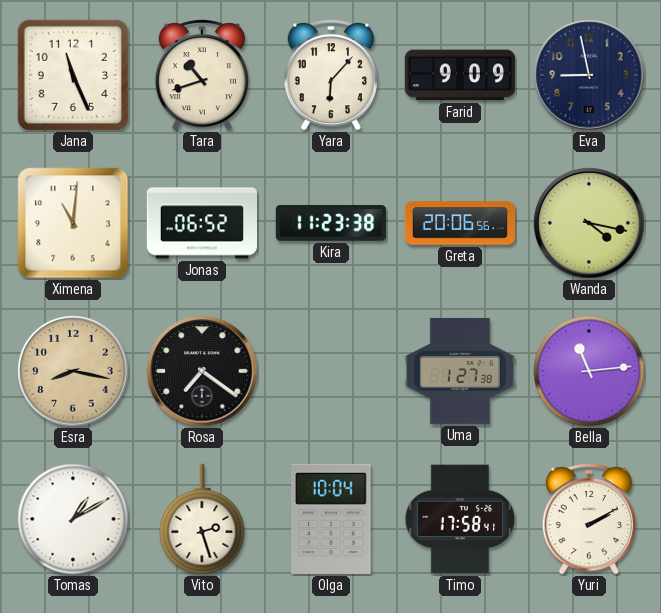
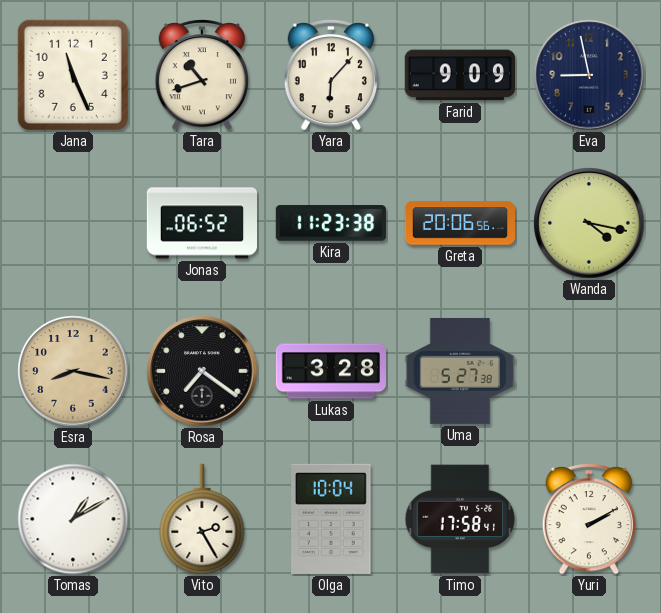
Ximena: 11:01 -> none
Lukas: none -> 3:28
Uma: 1:27 -> 5:27
Bella: 11:14 -> none
Vito: 2:27 -> 2:25
